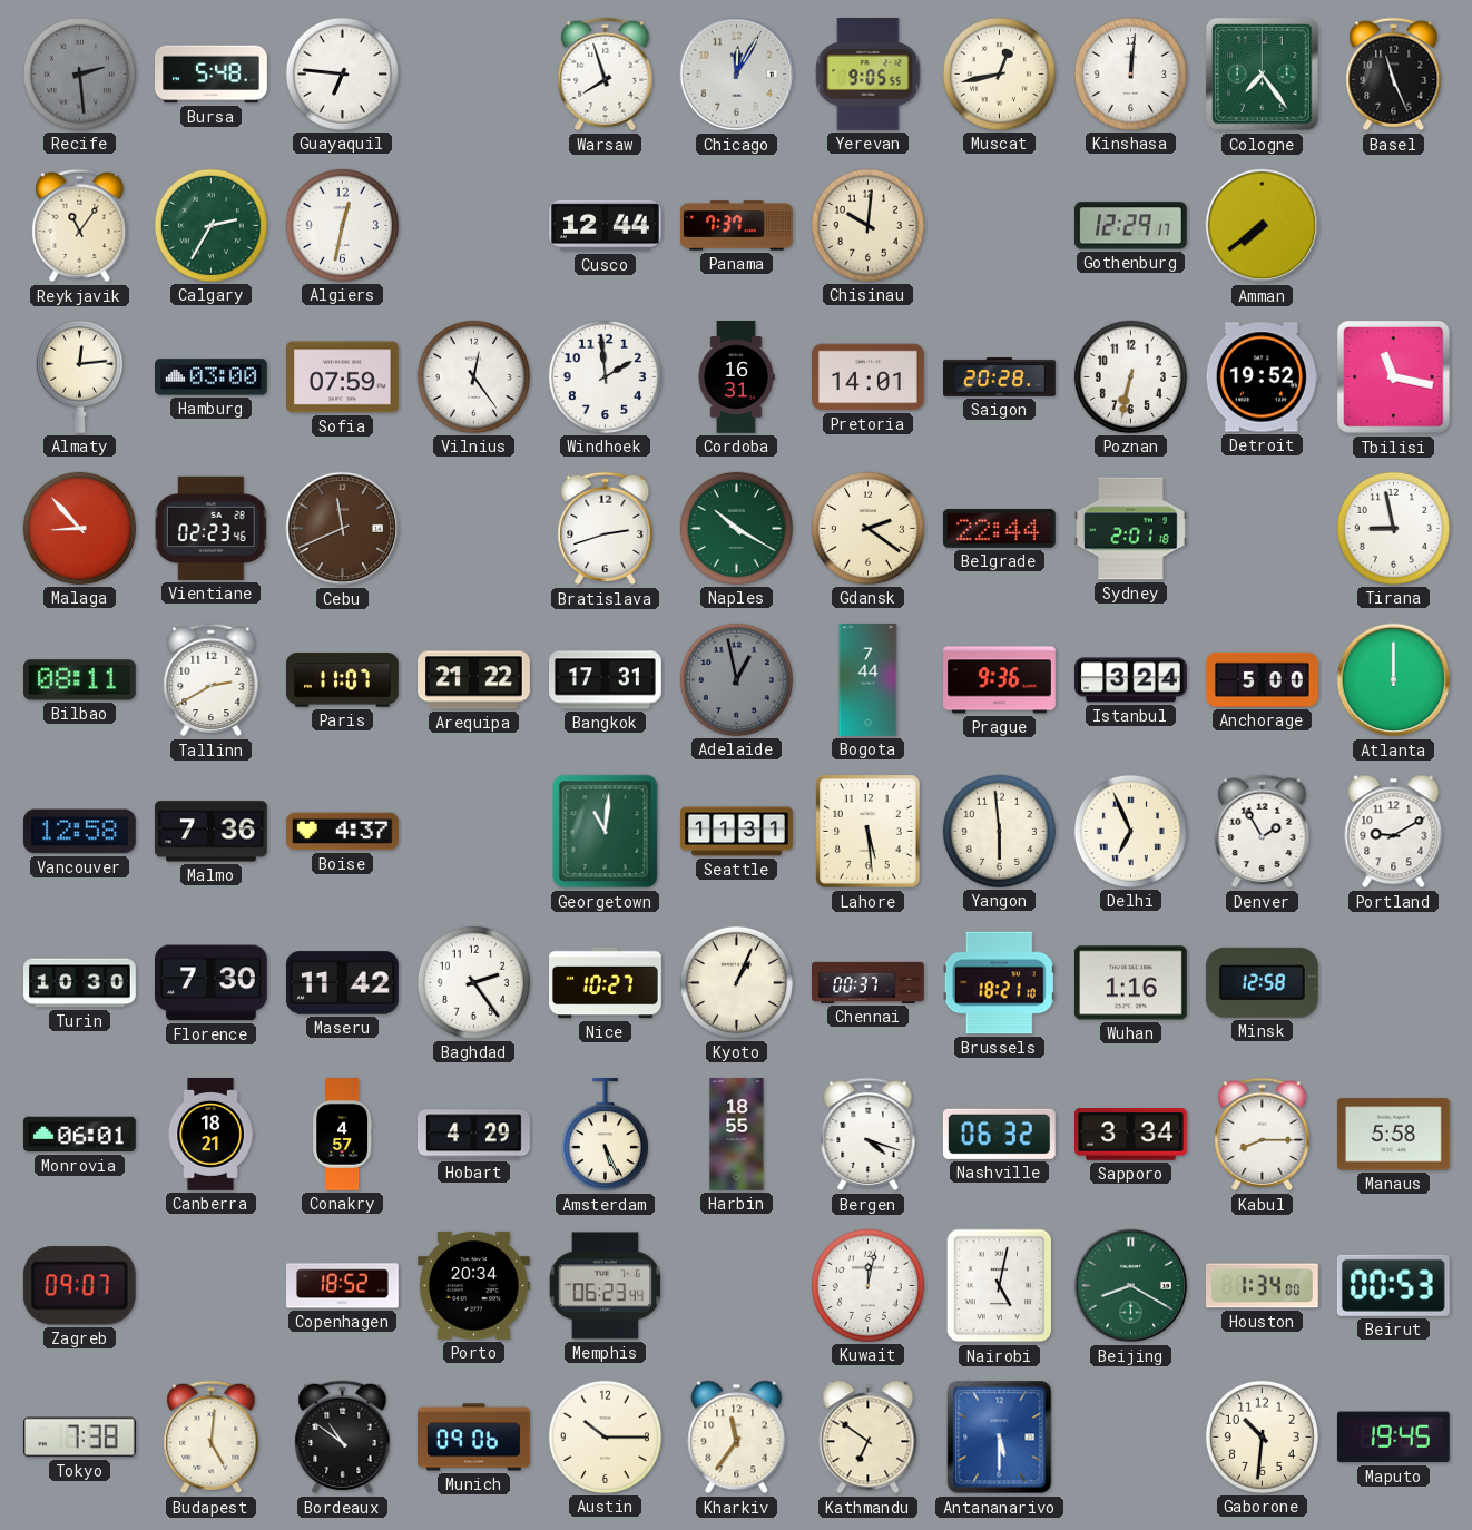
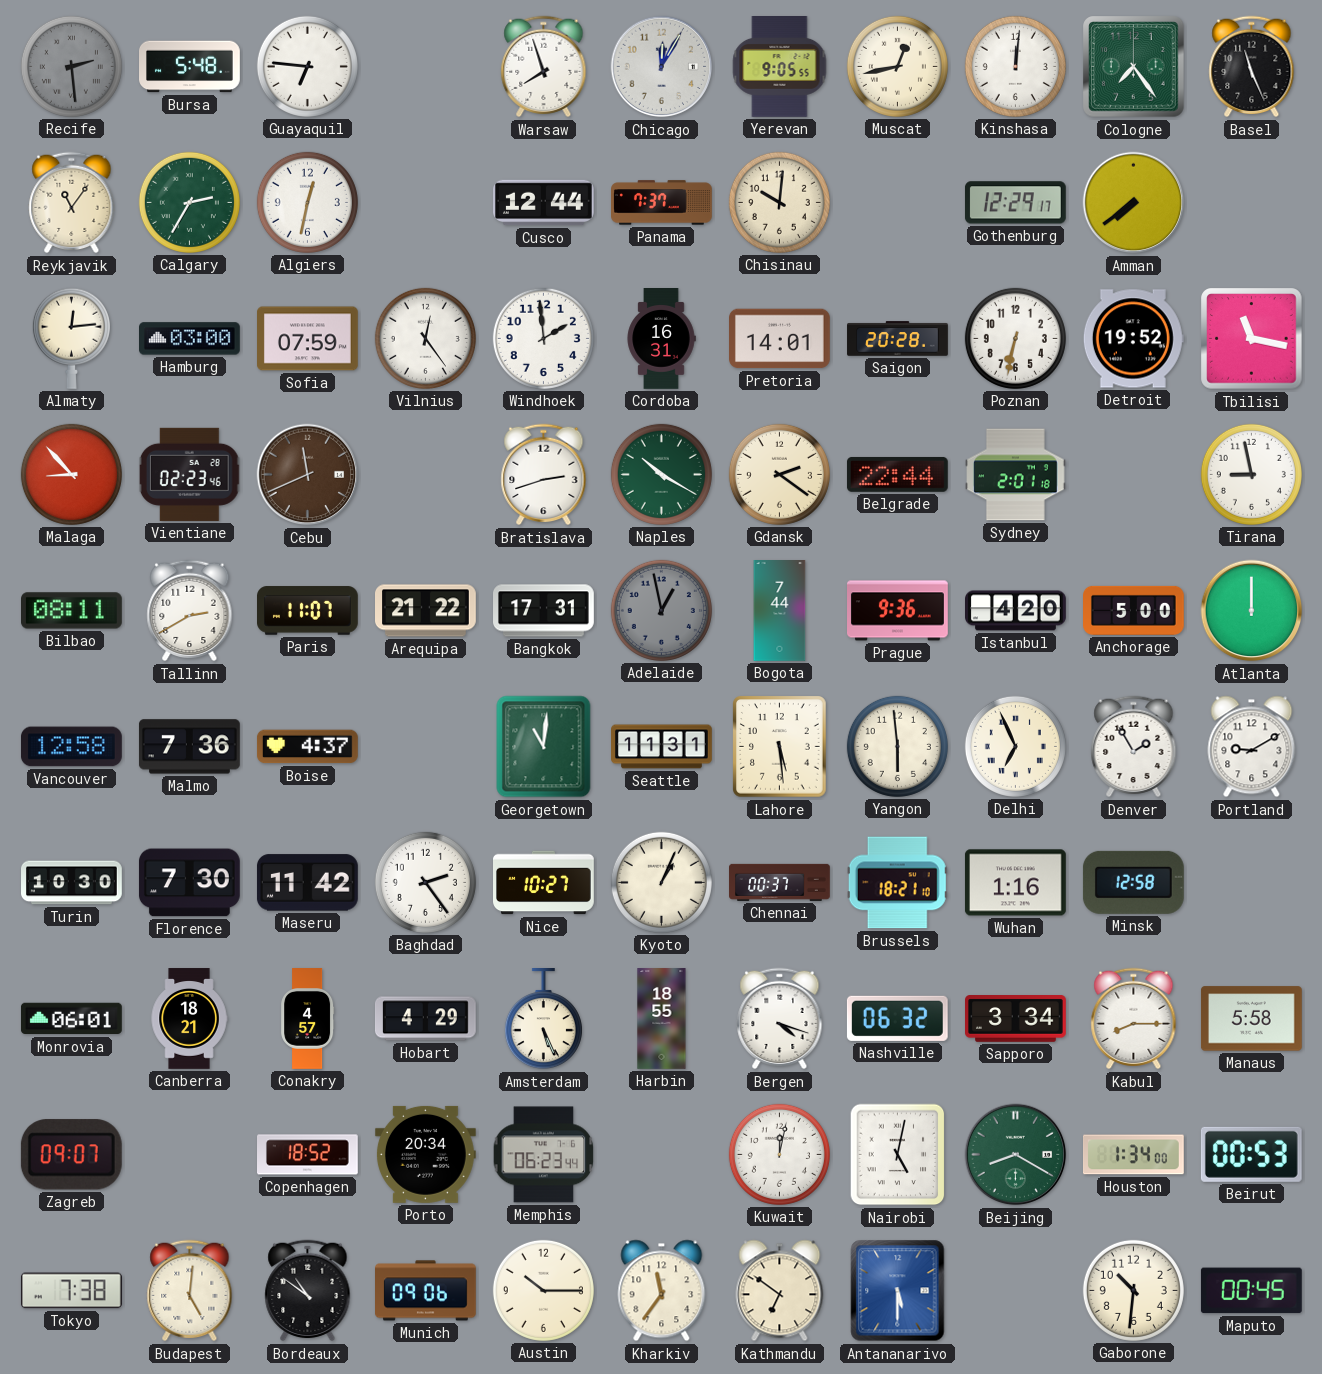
Istanbul: 3:24 -> 4:20
Maputo: 19:45 -> 00:45
